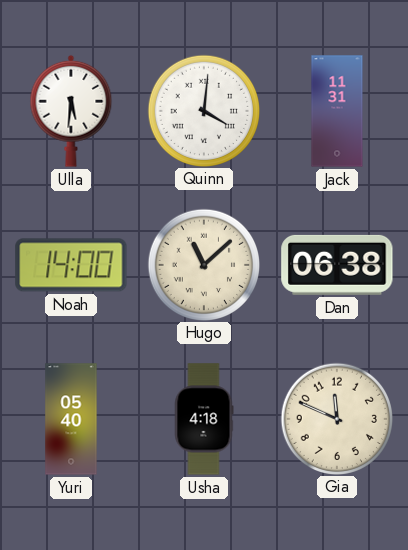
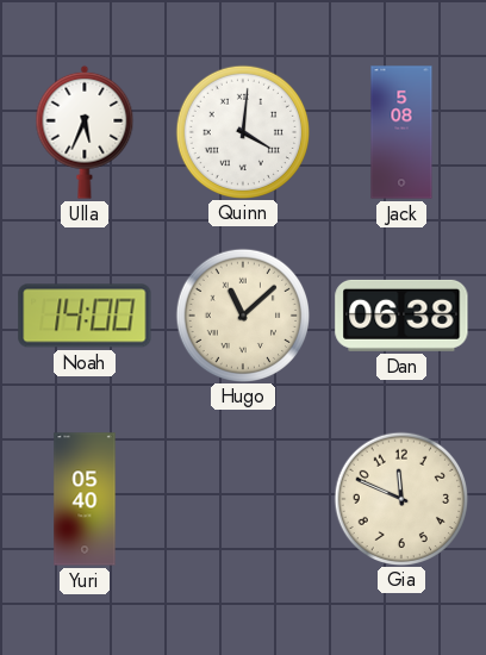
Ulla: 5:31 -> 5:34
Jack: 11:31 -> 5:08
Usha: 4:18 -> none
